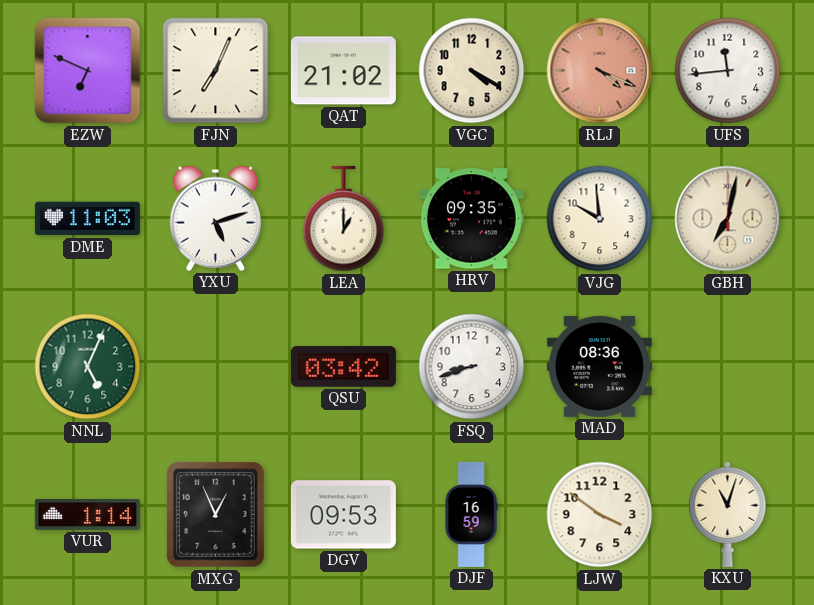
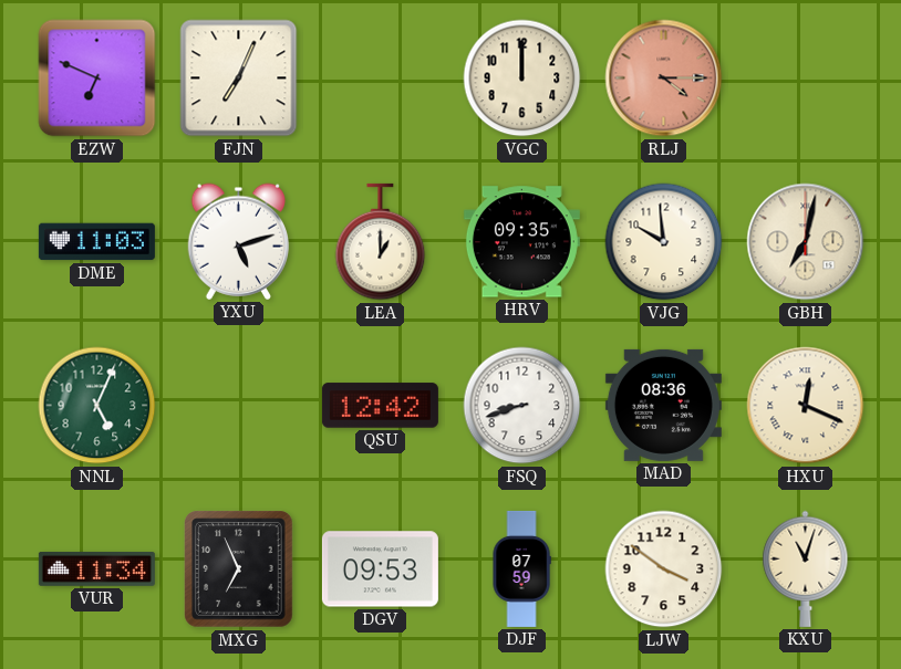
QAT: 21:02 -> none
VGC: 4:20 -> 12:00
RLJ: 4:19 -> 4:15
UFS: 11:44 -> none
QSU: 03:42 -> 12:42
HXU: none -> 12:19
VUR: 1:14 -> 11:34
MXG: 12:56 -> 6:56
DJF: 16:59 -> 07:59
